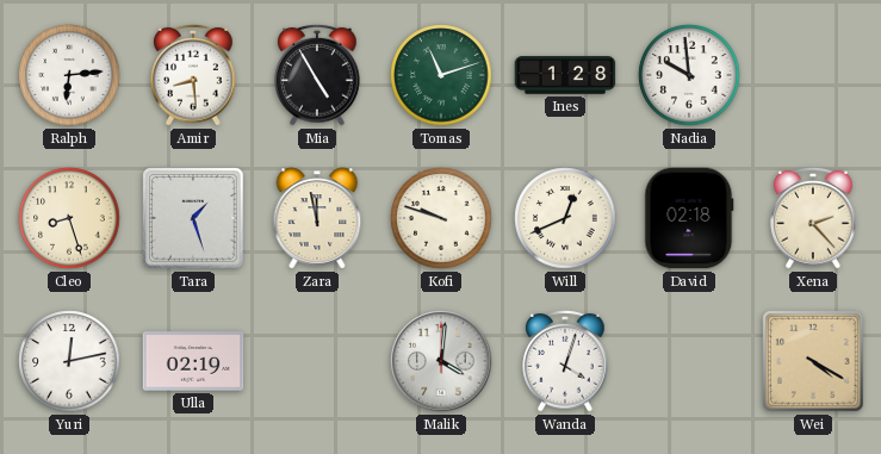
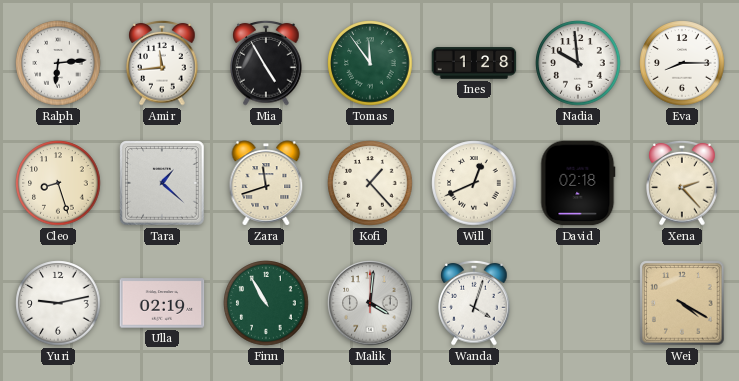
Amir: 8:29 -> 11:44
Tomas: 11:12 -> 11:54
Eva: none -> 8:15
Tara: 1:27 -> 1:22
Zara: 11:58 -> 11:42
Kofi: 9:48 -> 1:23
Yuri: 12:13 -> 9:13
Finn: none -> 10:55
